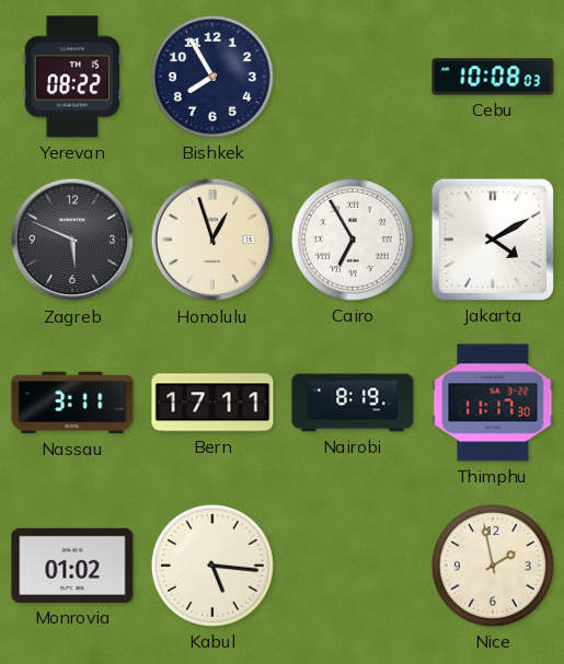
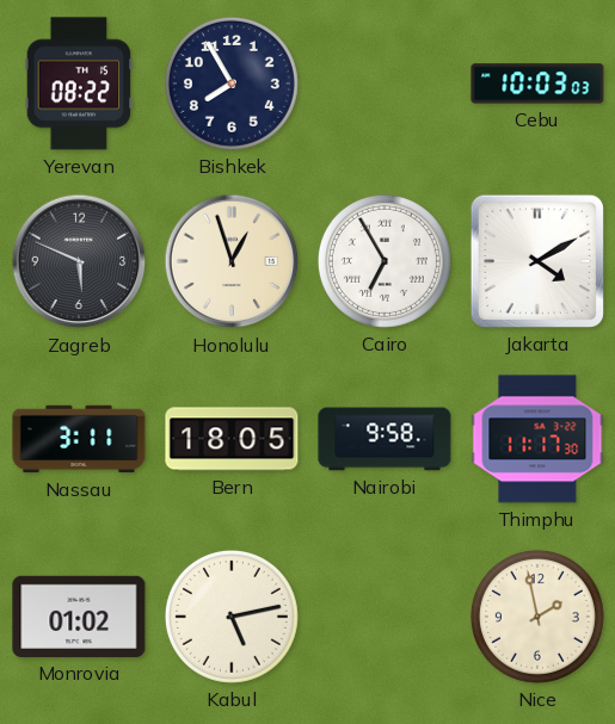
Cebu: 10:08 -> 10:03
Bern: 17:11 -> 18:05
Nairobi: 8:19 -> 9:58
Kabul: 5:16 -> 5:13
